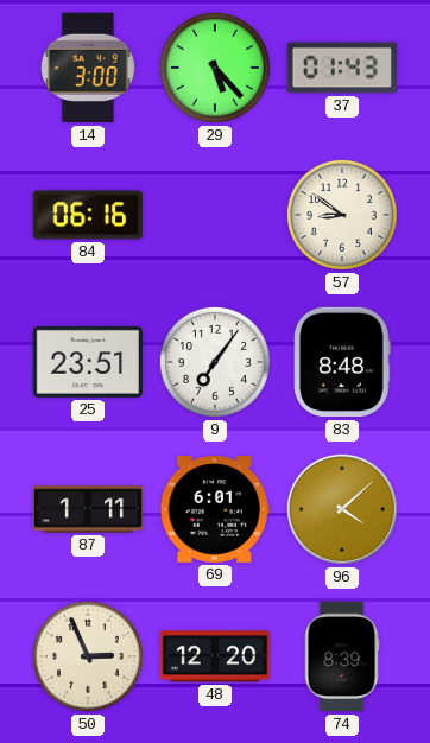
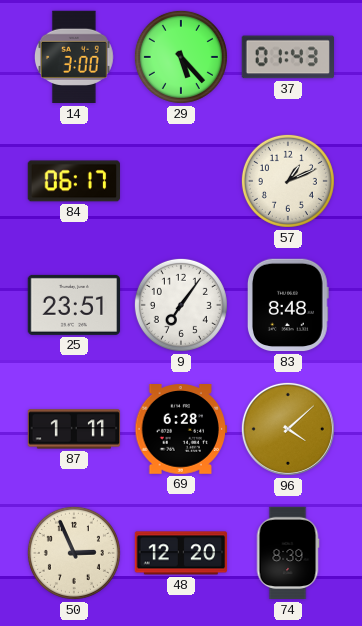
84: 06:16 -> 06:17
57: 8:51 -> 1:11
69: 6:01 -> 6:28
